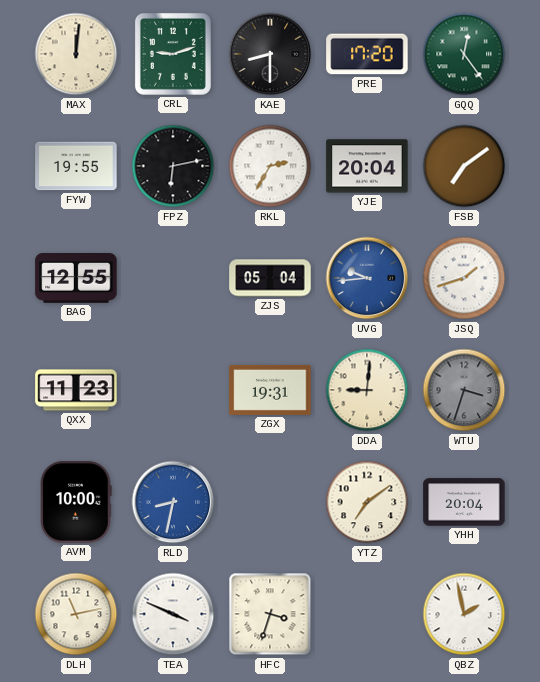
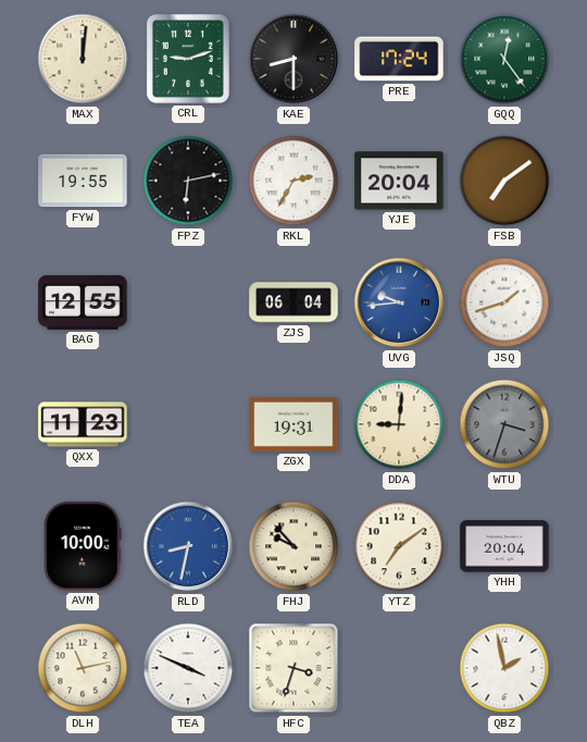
PRE: 17:20 -> 17:24
ZJS: 05:04 -> 06:04
FHJ: none -> 9:53
